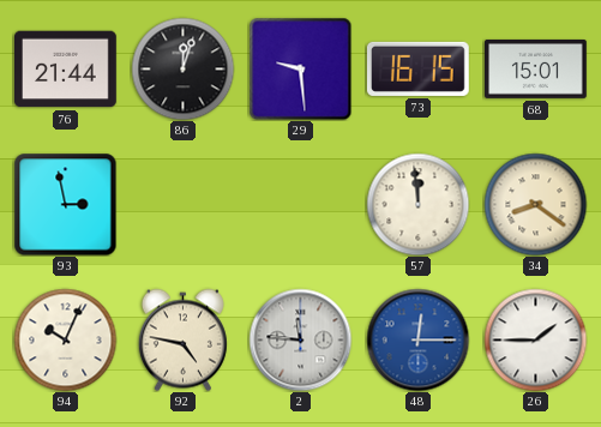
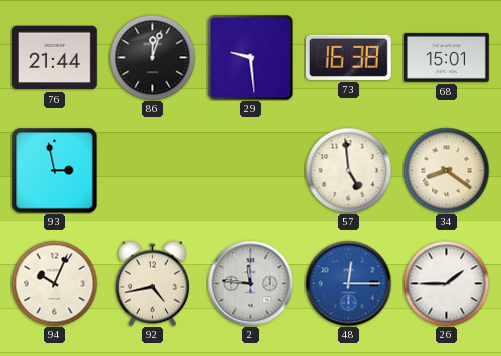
73: 16:15 -> 16:38
57: 11:59 -> 4:59
92: 4:47 -> 4:43
